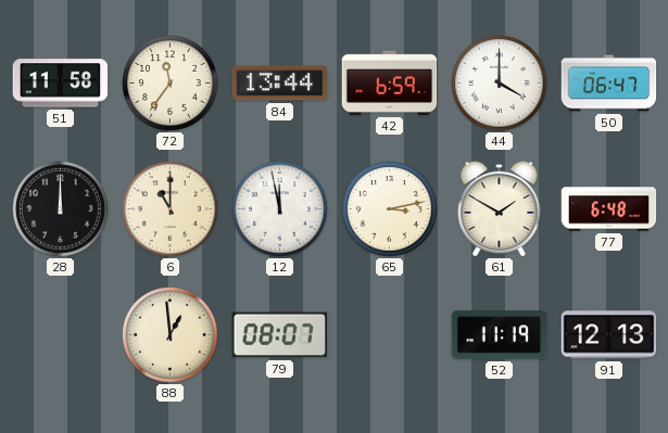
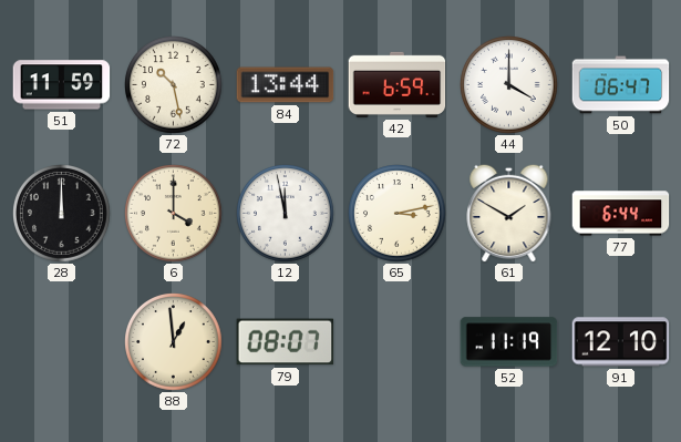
51: 11:58 -> 11:59
72: 11:36 -> 10:28
6: 11:00 -> 4:00
77: 6:48 -> 6:44
91: 12:13 -> 12:10
